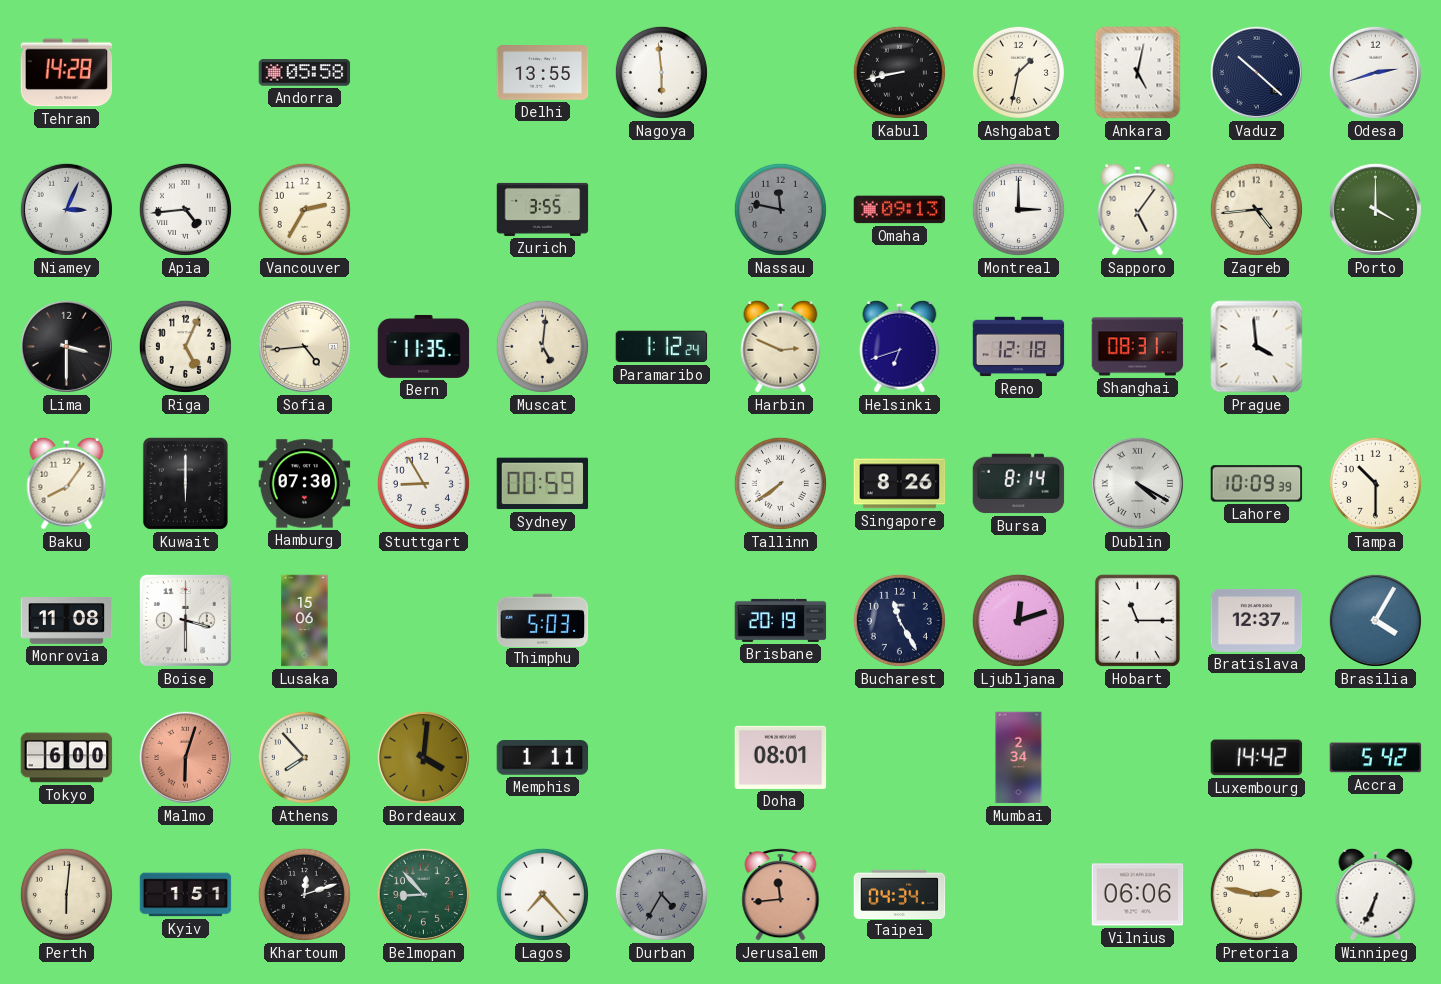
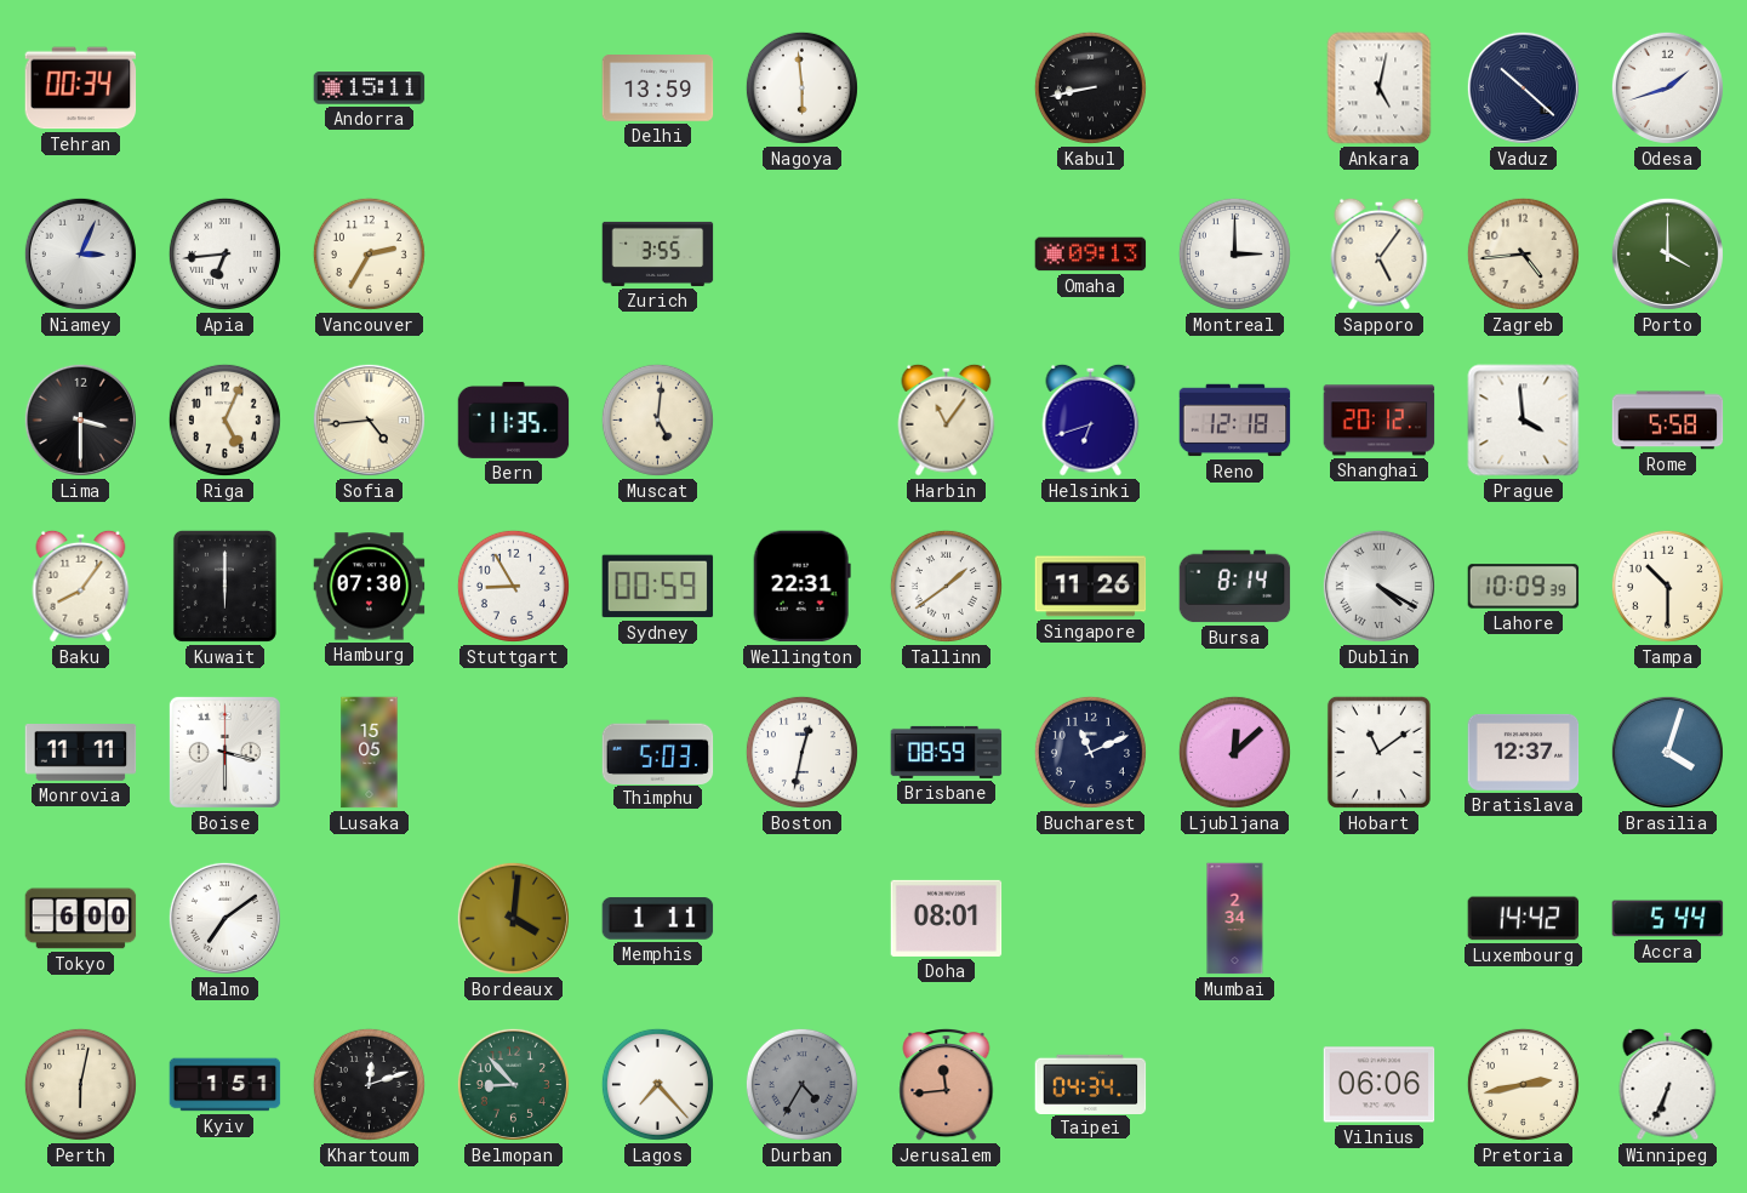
Tehran: 14:28 -> 00:34
Andorra: 05:58 -> 15:11
Delhi: 13:55 -> 13:59
Ashgabat: 1:32 -> none
Odesa: 2:42 -> 1:42
Apia: 4:44 -> 6:44
Nassau: 11:47 -> none
Paramaribo: 1:12 -> none
Harbin: 2:49 -> 11:06
Shanghai: 08:31 -> 20:12
Rome: none -> 5:58
Wellington: none -> 22:31
Tallinn: 7:39 -> 1:39
Singapore: 8:26 -> 11:26
Monrovia: 11:08 -> 11:11
Lusaka: 15:06 -> 15:05
Boston: none -> 12:32
Brisbane: 20:19 -> 08:59
Bucharest: 11:25 -> 11:11
Ljubljana: 12:12 -> 12:08
Hobart: 11:15 -> 11:09
Brasilia: 4:05 -> 4:03
Malmo: 6:03 -> 7:09
Malmo dial: salmon -> white
Athens: 7:53 -> none
Accra: 5:42 -> 5:44
Perth: 6:01 -> 6:02
Pretoria: 2:47 -> 2:43
